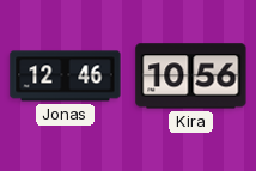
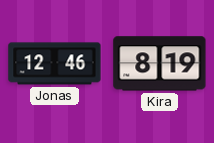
Kira: 10:56 -> 8:19
